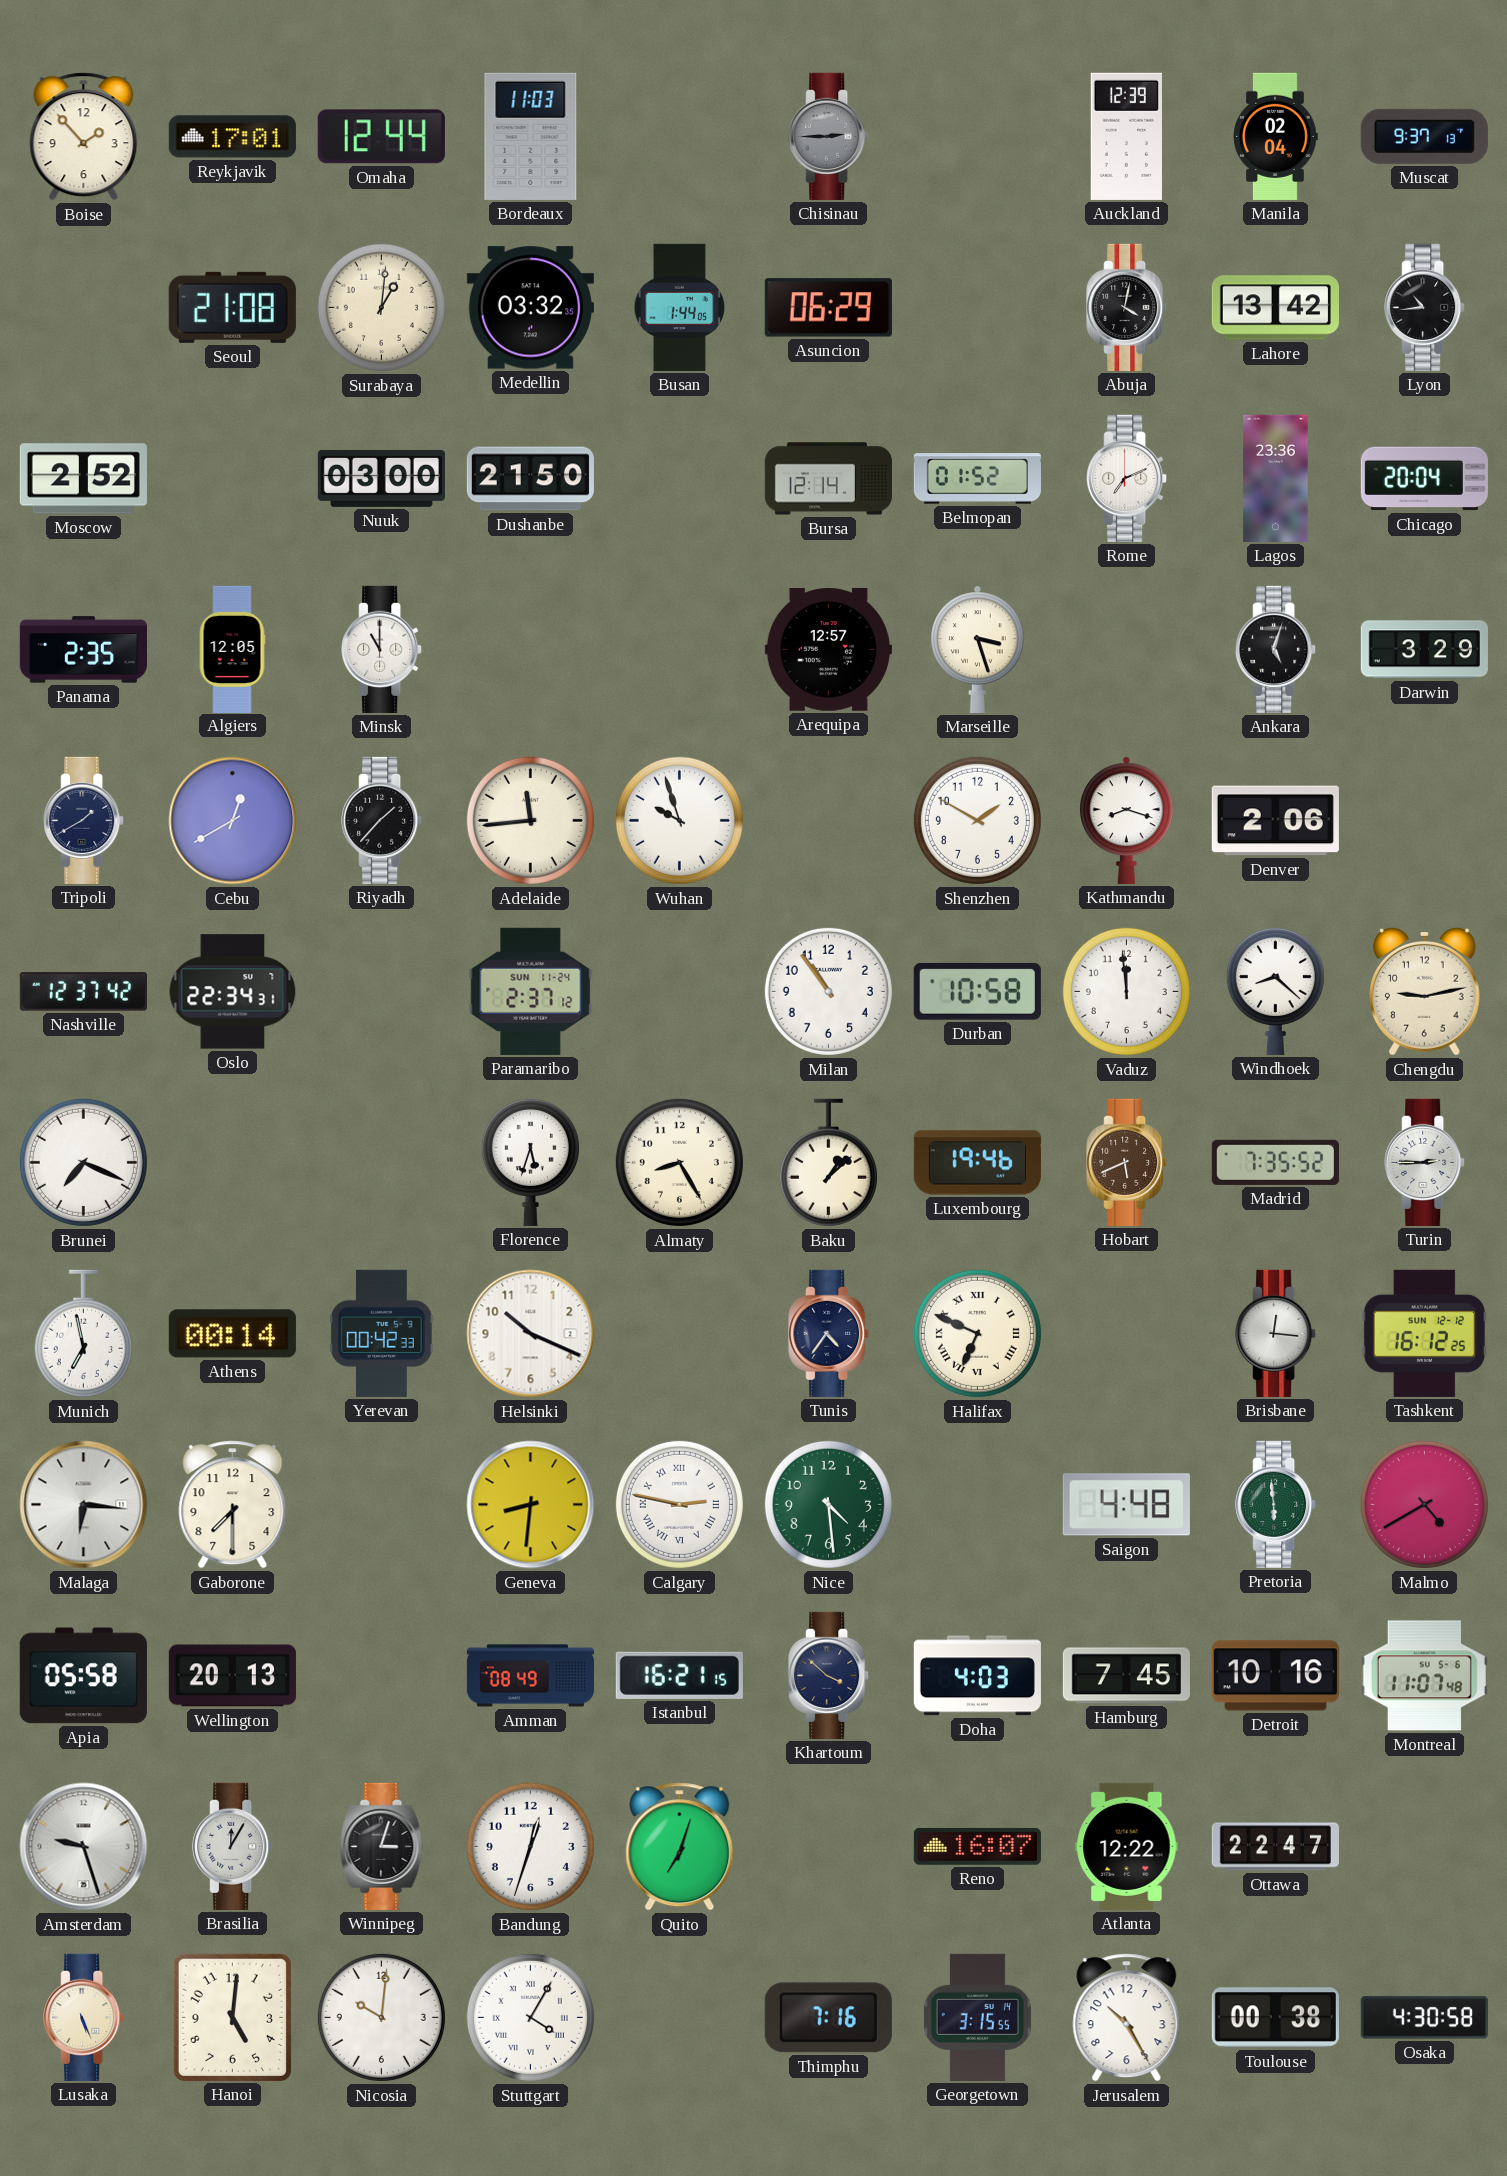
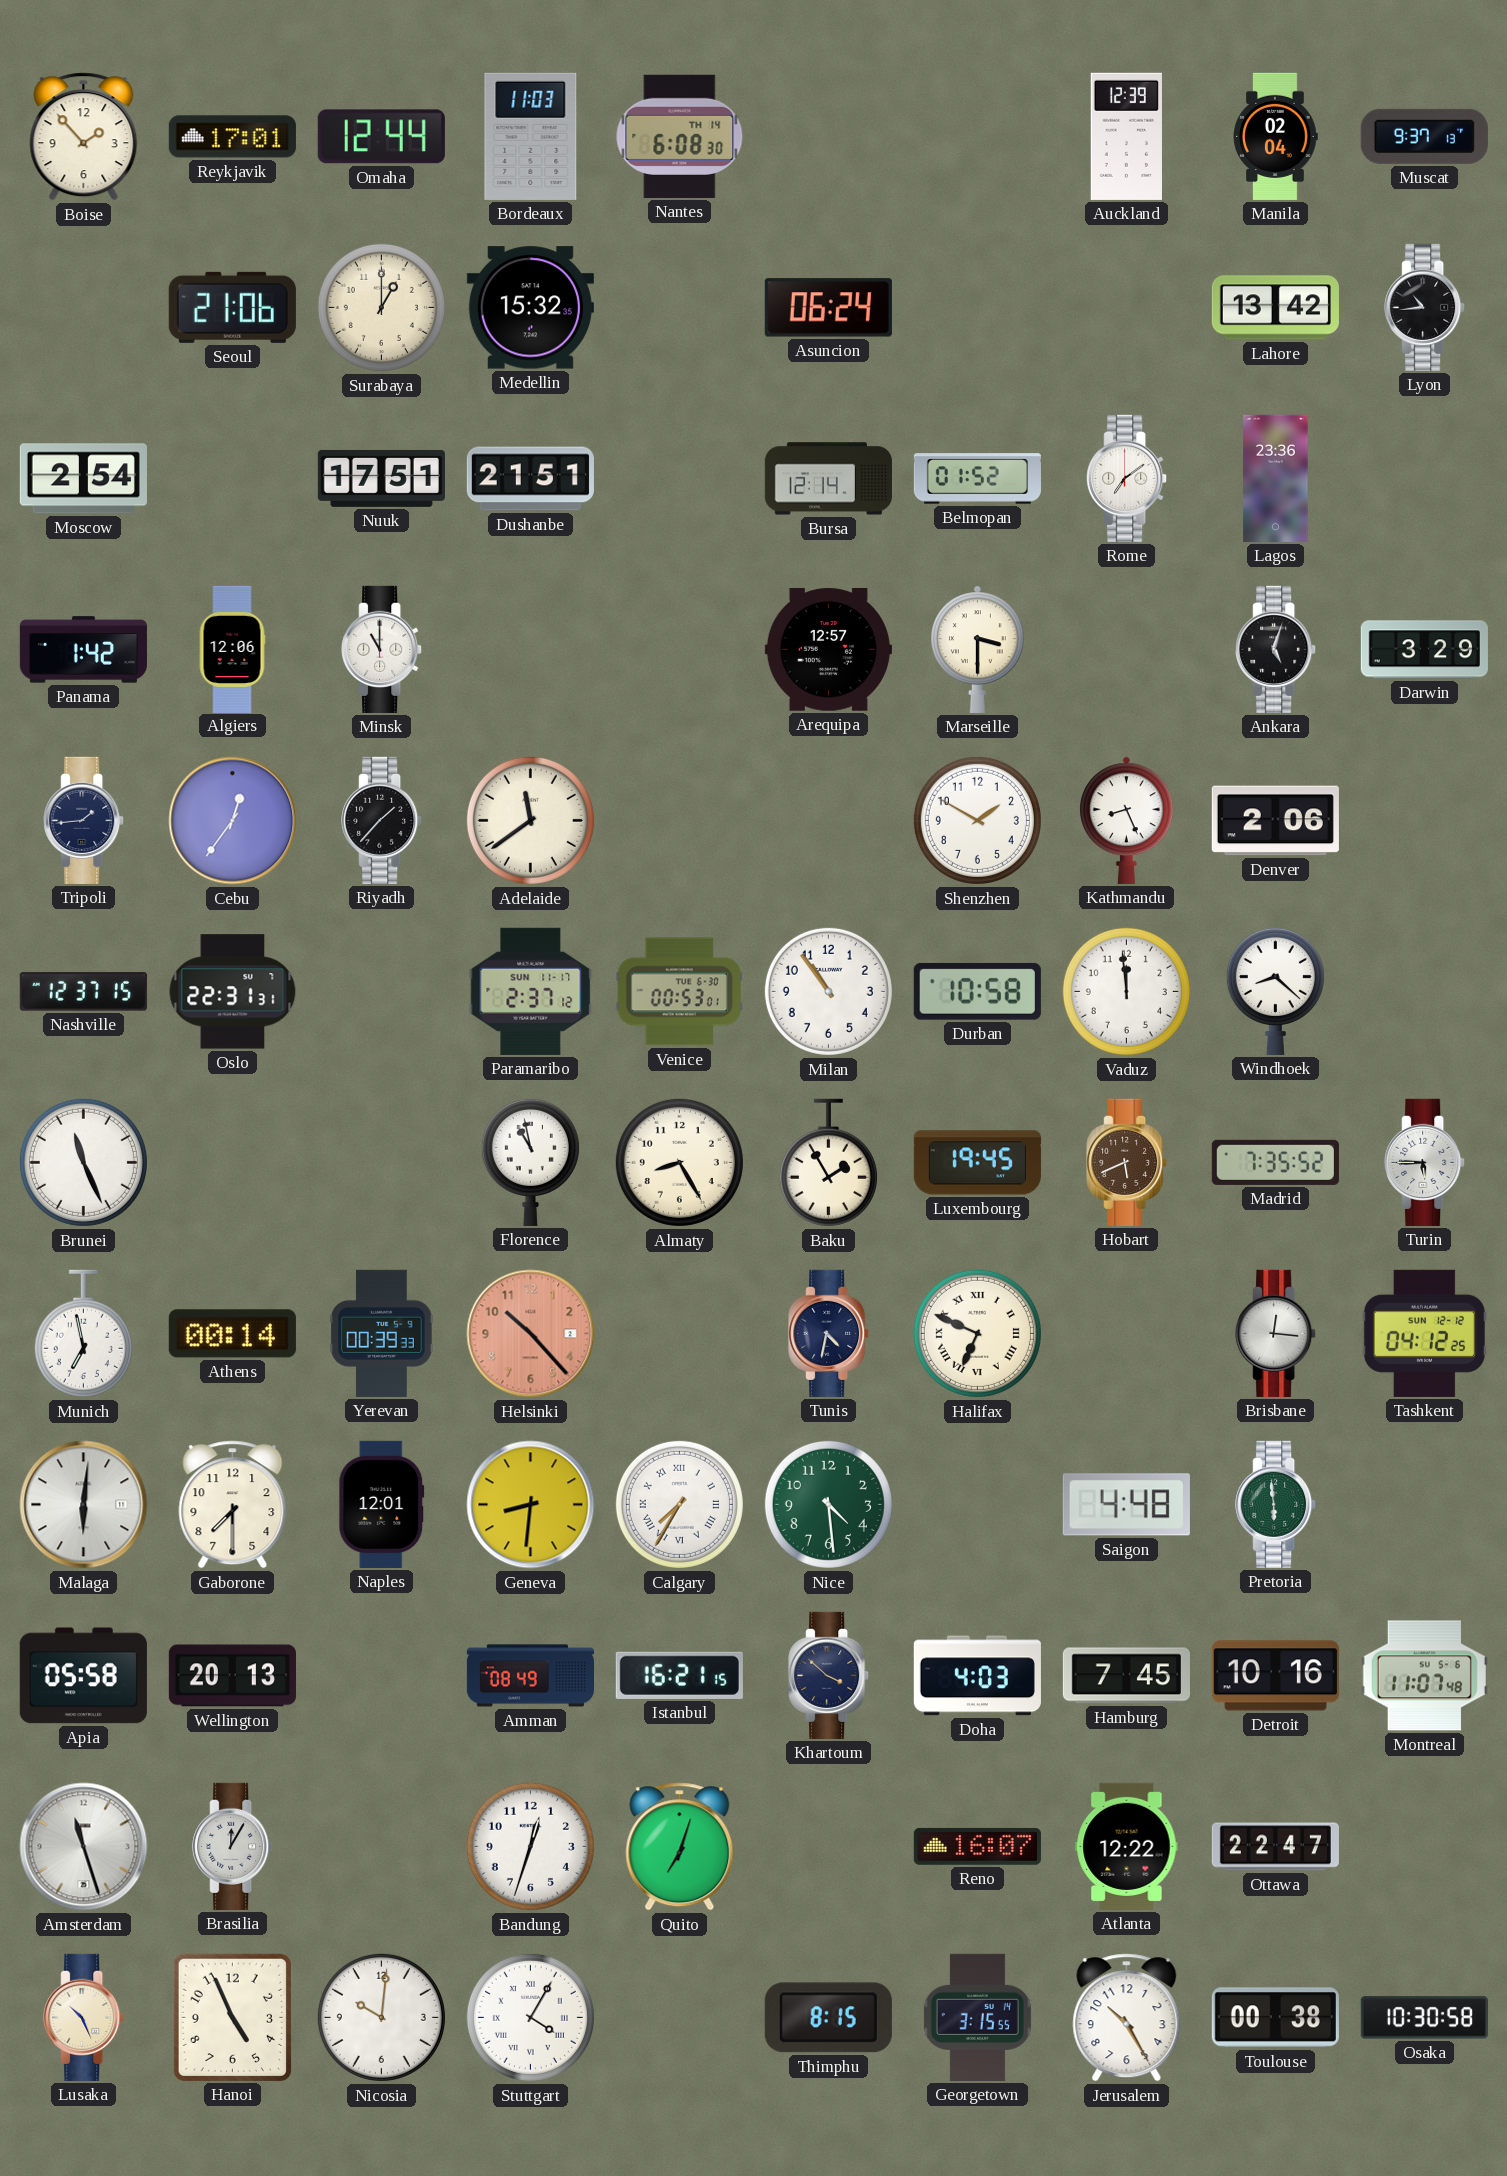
Nantes: none -> 6:08
Chisinau: 2:45 -> none
Seoul: 21:08 -> 21:06
Surabaya: 1:01 -> 1:00
Medellin: 03:32 -> 15:32
Busan: 1:44 -> none
Asuncion: 06:29 -> 06:24
Abuja: 4:02 -> none
Moscow: 2:52 -> 2:54
Nuuk: 03:00 -> 17:51
Dushanbe: 21:50 -> 21:51
Rome: 7:11 -> 7:09
Chicago: 20:04 -> none
Panama: 2:35 -> 1:42
Algiers: 12:05 -> 12:06
Marseille: 3:27 -> 3:30
Tripoli: 1:40 -> 1:44
Cebu: 12:40 -> 12:36
Adelaide: 11:44 -> 11:39
Wuhan: 9:57 -> none
Kathmandu: 8:18 -> 8:26
Nashville: 12:37:42 -> 12:37:15
Oslo: 22:34 -> 22:31
Paramaribo date: SUN 11-24 -> SUN 11-17
Venice: none -> 00:53
Chengdu: 9:13 -> none
Brunei: 7:19 -> 11:26
Florence: 5:33 -> 10:58
Baku: 1:08 -> 1:55
Luxembourg: 19:46 -> 19:45
Turin: 2:45 -> 5:45
Yerevan: 00:42 -> 00:39
Helsinki: 10:19 -> 10:23
Helsinki dial: white -> salmon
Tunis: 4:36 -> 4:32
Tashkent: 16:12 -> 04:12
Malaga: 6:16 -> 6:01
Naples: none -> 12:01
Calgary: 2:47 -> 7:35
Malmo: 4:40 -> none
Amsterdam: 9:27 -> 11:27
Winnipeg: 3:03 -> none
Lusaka: 5:26 -> 10:26
Hanoi: 5:01 -> 4:56
Thimphu: 7:16 -> 8:15
Osaka: 4:30 -> 10:30
